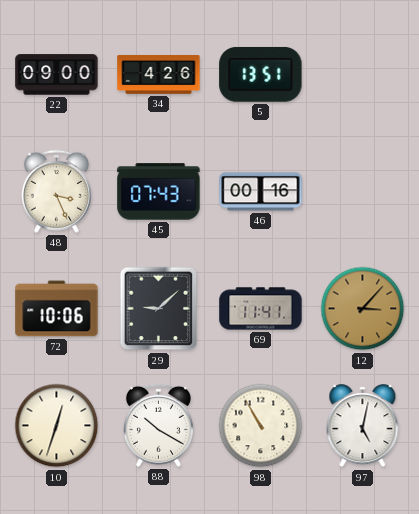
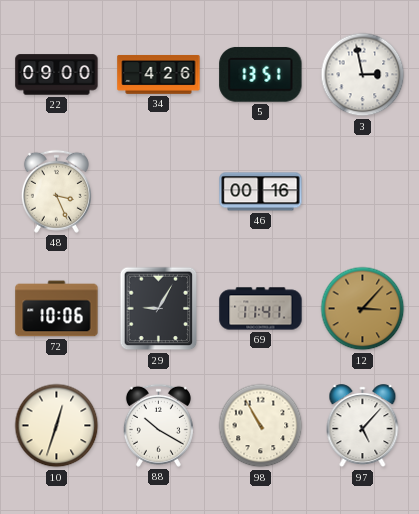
3: none -> 2:58
45: 07:43 -> none
29: 9:08 -> 9:05
97: 5:02 -> 5:07
